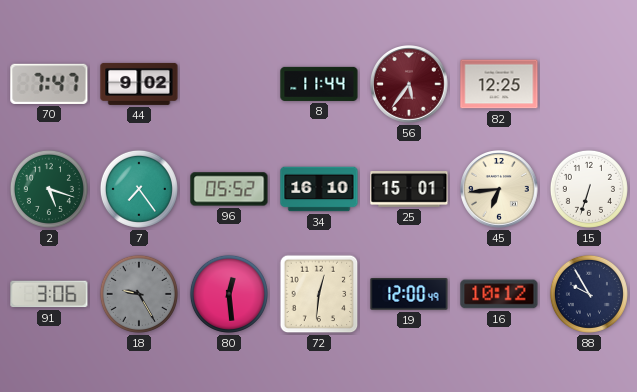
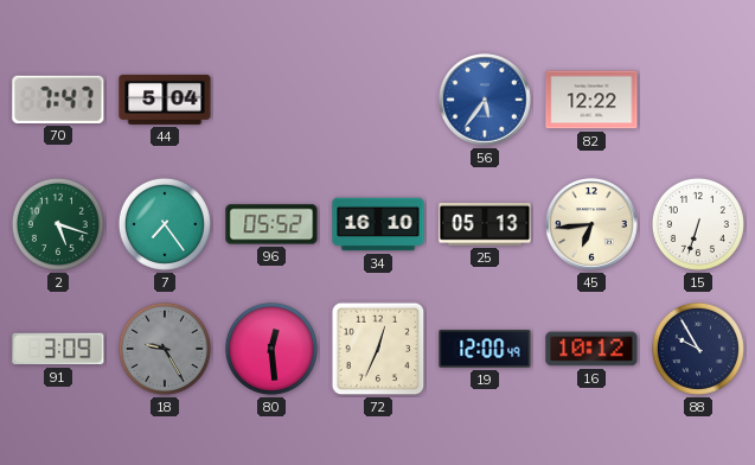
44: 9:02 -> 5:04
8: 11:44 -> none
56 dial: burgundy -> blue
82: 12:25 -> 12:22
25: 15:01 -> 05:13
91: 3:06 -> 3:09
72: 12:31 -> 12:34
